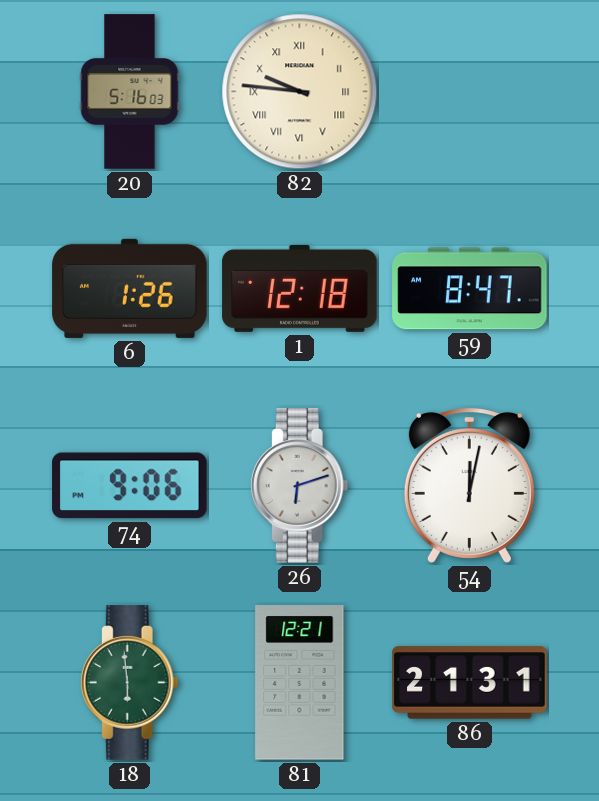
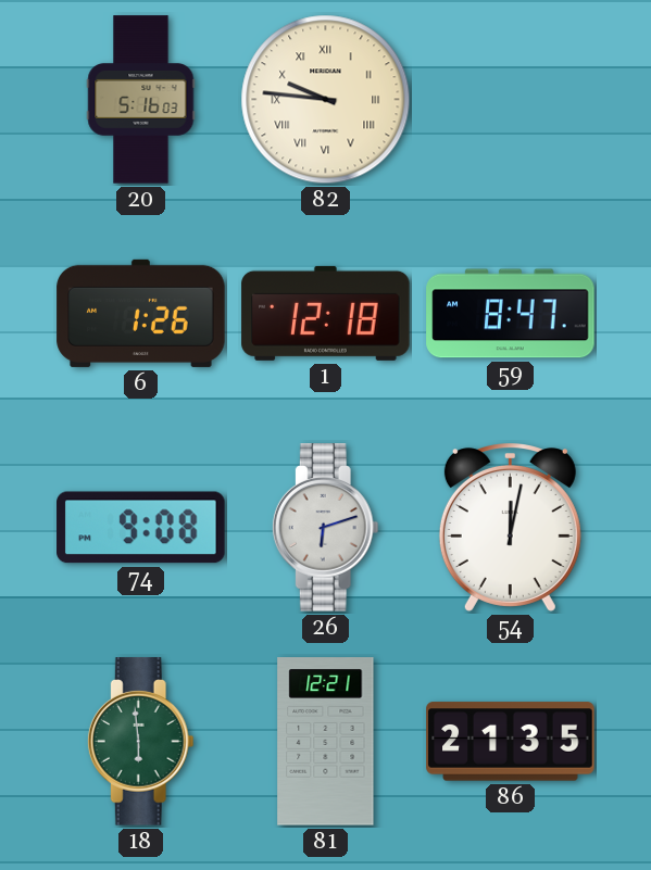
74: 9:06 -> 9:08
86: 21:31 -> 21:35
